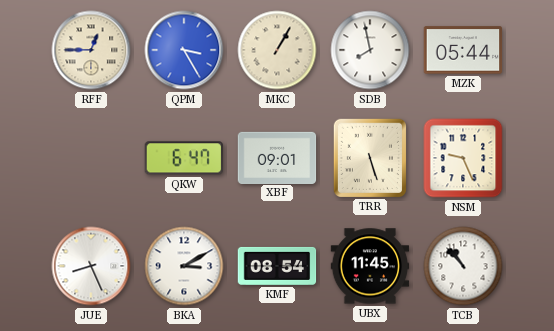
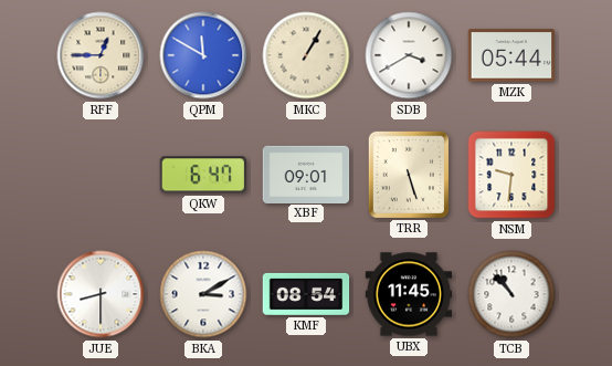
QPM: 3:25 -> 11:50
SDB: 7:58 -> 3:40
NSM: 9:26 -> 9:31
JUE: 8:26 -> 8:30
